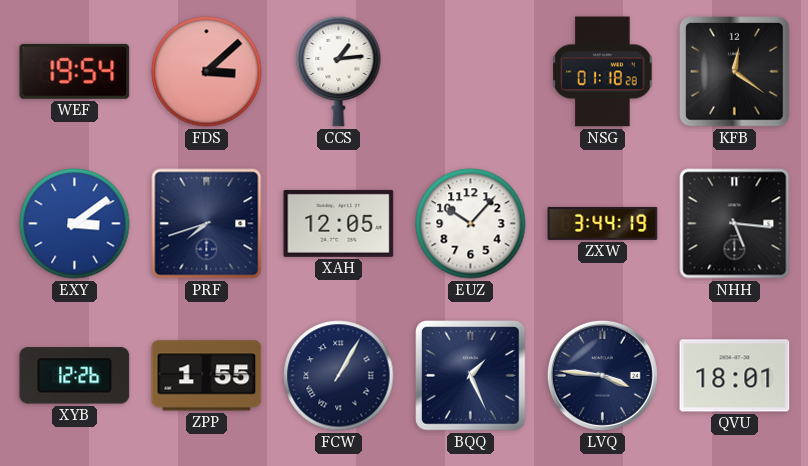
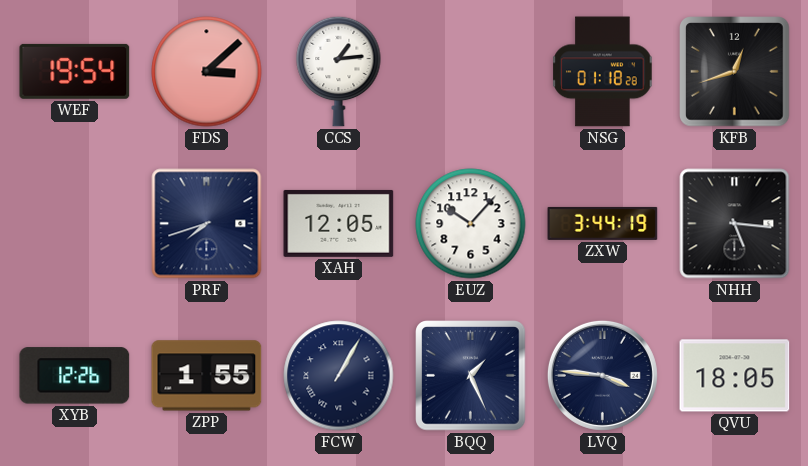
KFB: 12:21 -> 12:42
EXY: 3:09 -> none
QVU: 18:01 -> 18:05
